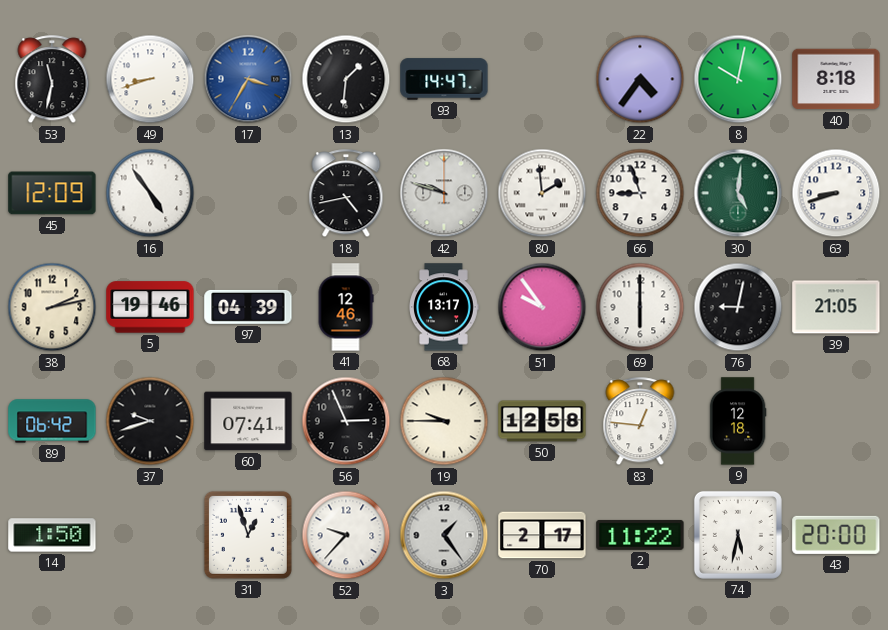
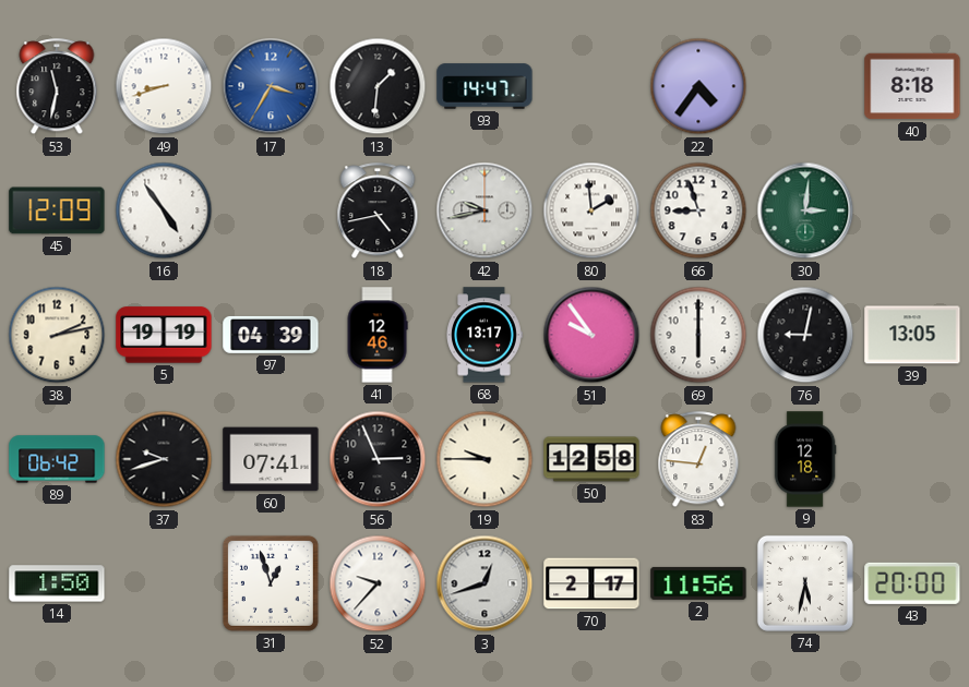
8: 10:02 -> none
42: 9:48 -> 9:43
30: 5:01 -> 3:01
63: 8:42 -> none
5: 19:46 -> 19:19
39: 21:05 -> 13:05
3: 1:24 -> 12:42
2: 11:22 -> 11:56
